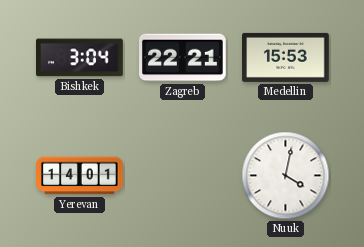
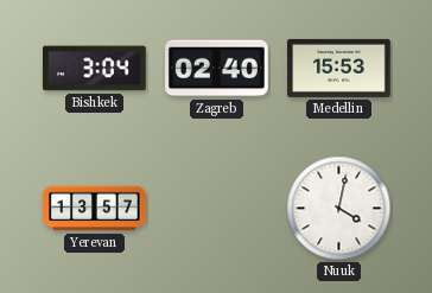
Zagreb: 22:21 -> 02:40
Yerevan: 14:01 -> 13:57
